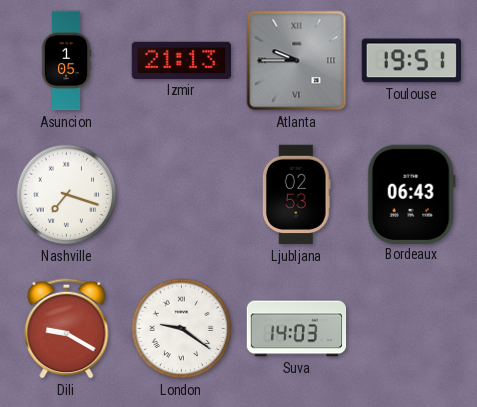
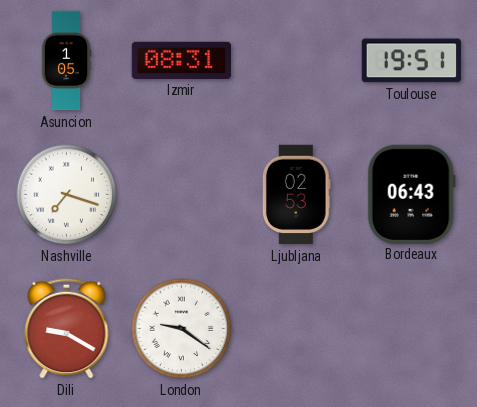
Izmir: 21:13 -> 08:31
Atlanta: 9:45 -> none
Suva: 14:03 -> none
